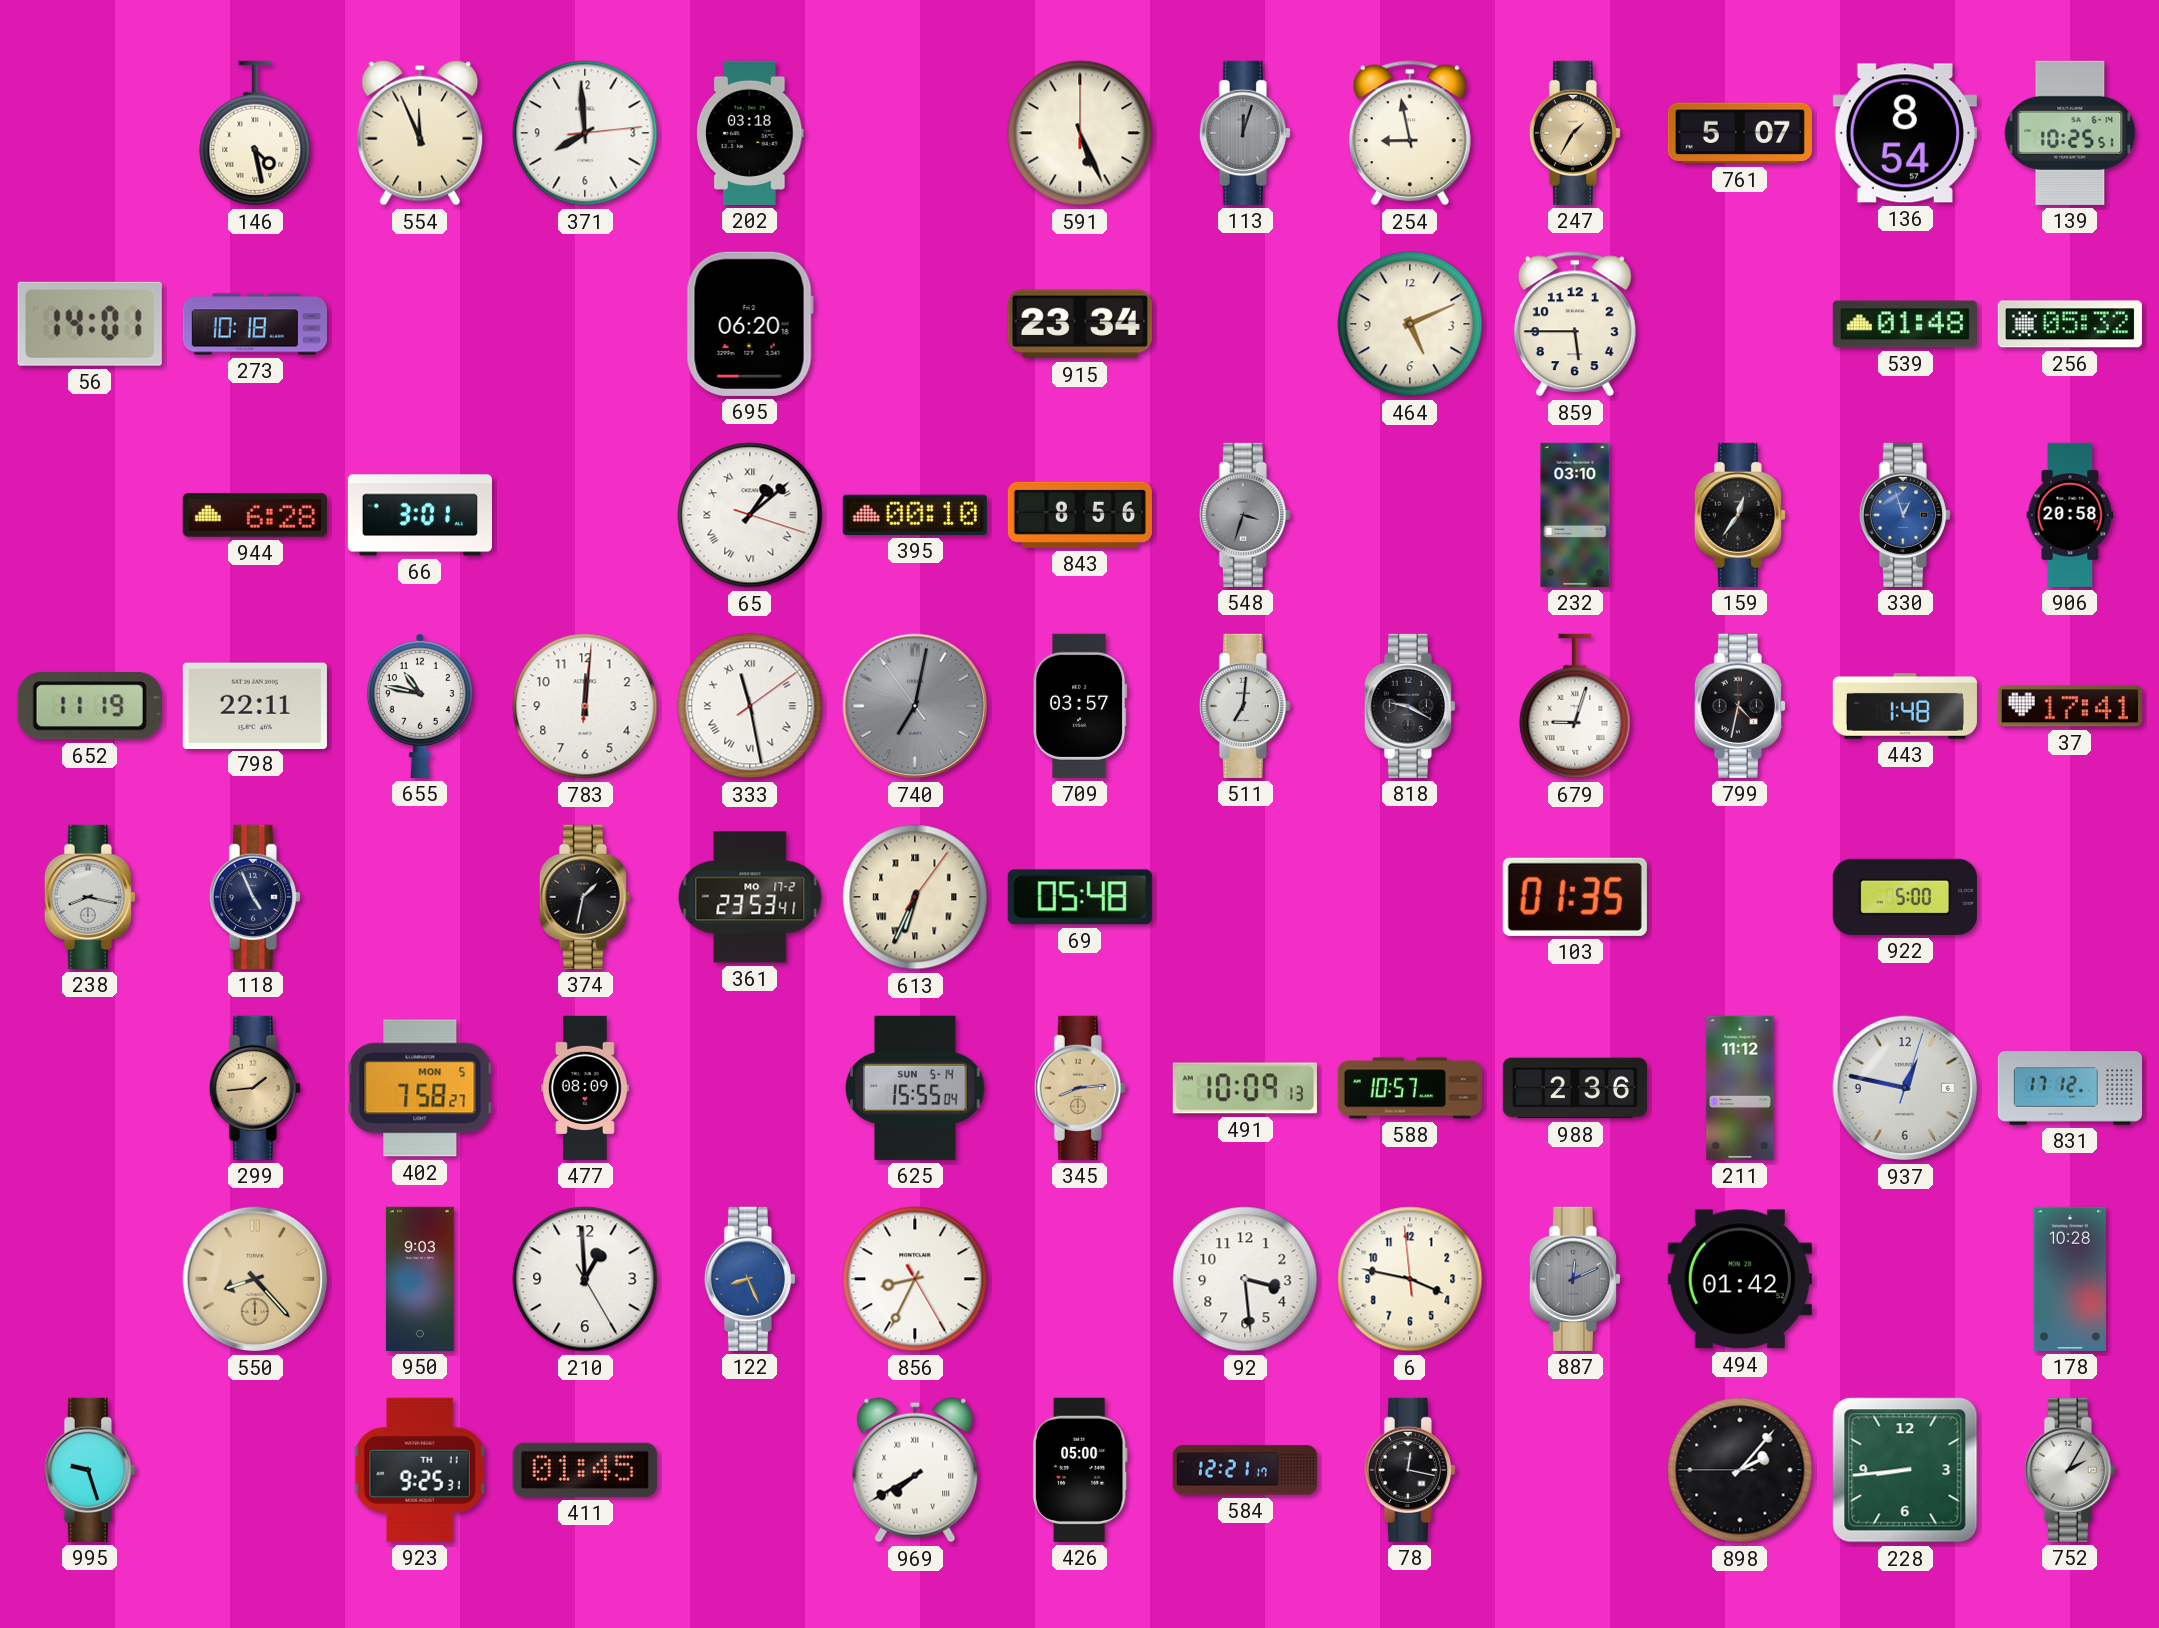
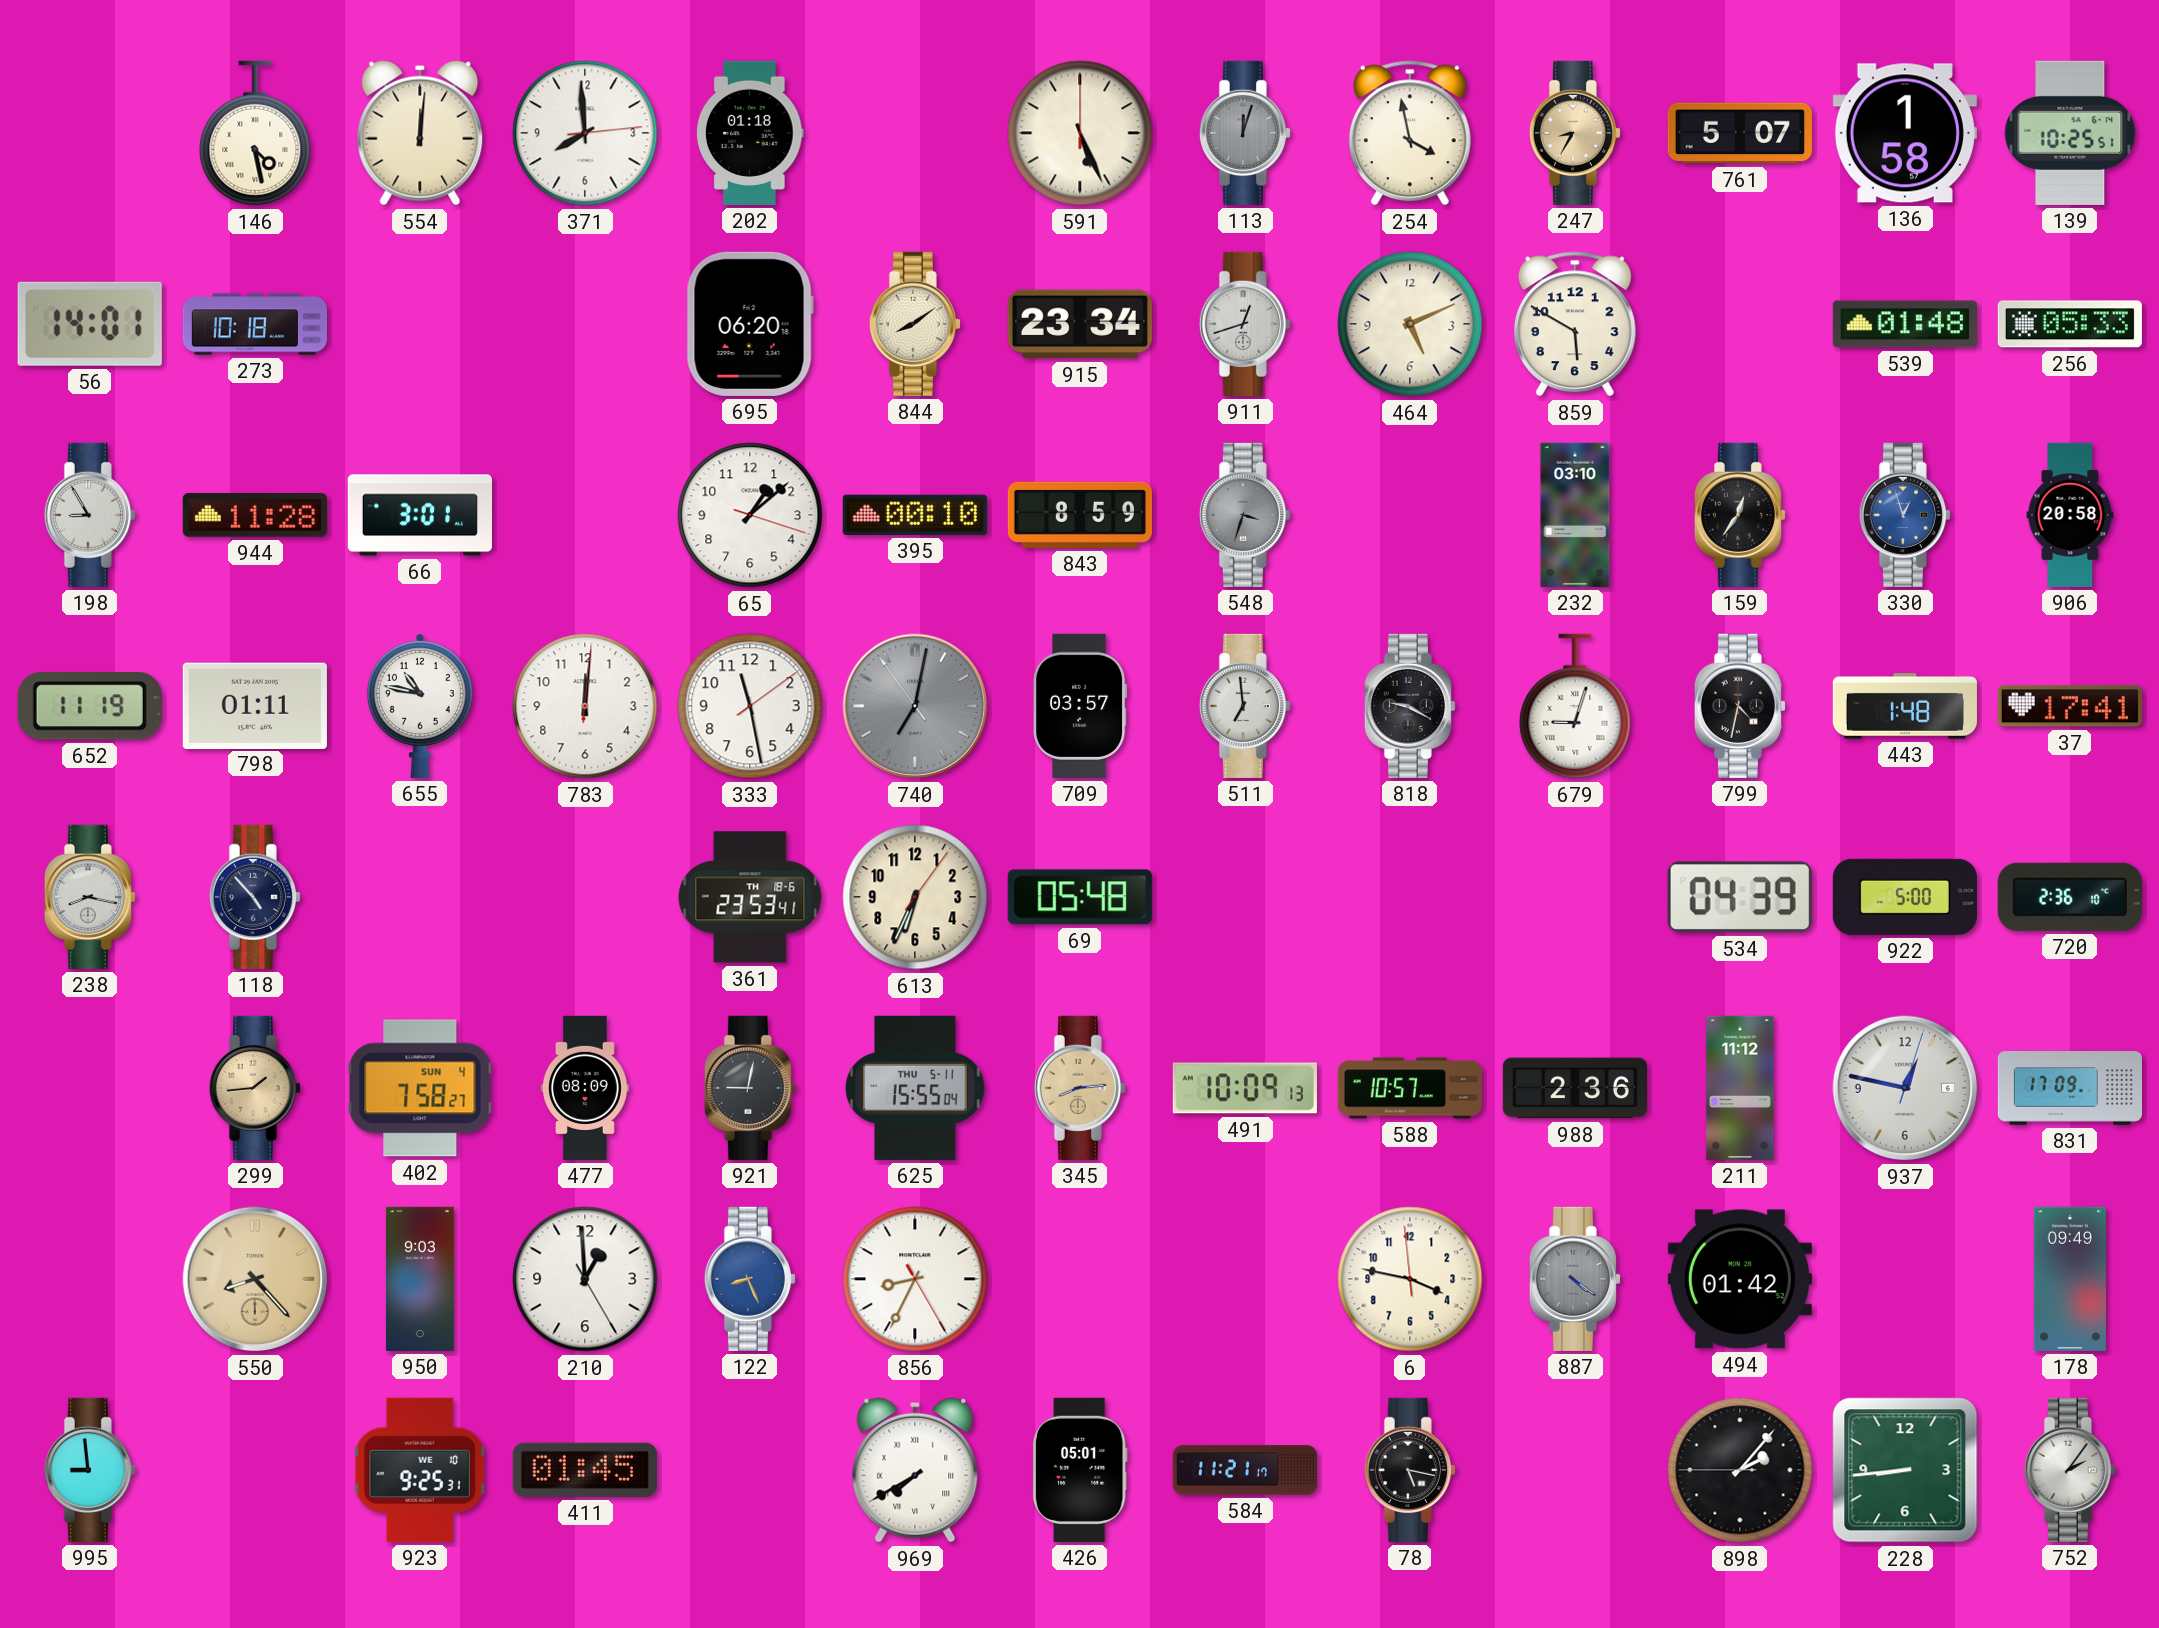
554: 11:56 -> 12:01
202: 03:18 -> 01:18
254: 8:58 -> 3:58
247: 1:35 -> 8:35
136: 8:54 -> 1:58
844: none -> 8:09
911: none -> 12:42
859: 5:45 -> 5:50
256: 05:32 -> 05:33
198: none -> 8:55
944: 6:28 -> 11:28
65 numerals: Roman -> Arabic
843: 8:56 -> 8:59
798: 22:11 -> 01:11
333 numerals: Roman -> Arabic
511: 7:01 -> 6:59
118: 4:56 -> 4:53
374: 1:32 -> none
361 date: MO 17-2 -> TH 18-6
613 numerals: Roman -> Arabic
103: 01:35 -> none
534: none -> 04:39
720: none -> 2:36
402 date: MON 5 -> SUN 4
921: none -> 9:02
625 date: SUN 5-14 -> THU 5-11
831: 17:12 -> 17:09
92: 3:29 -> none
887: 12:11 -> 4:21
178: 10:28 -> 09:49
995: 9:27 -> 8:59
923 date: TH 11 -> WE 10
426: 05:00 -> 05:01
584: 12:21 -> 11:21
78: 12:17 -> 5:17
752: 2:05 -> 2:06
